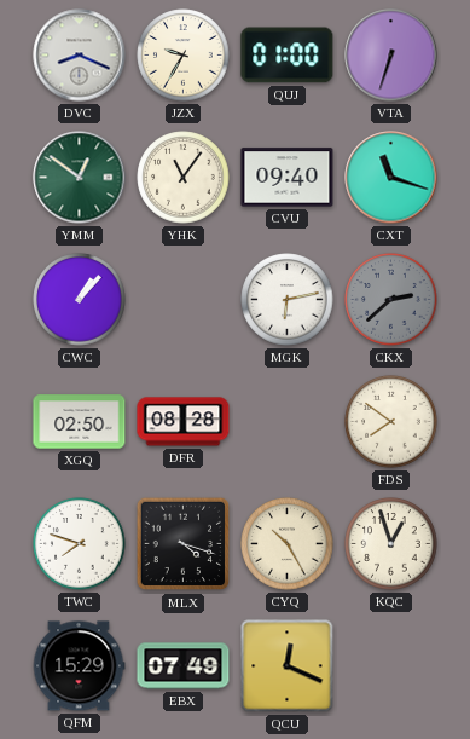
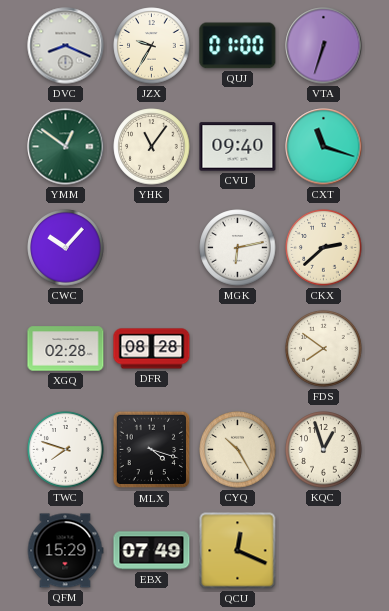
CWC: 1:07 -> 10:07
CKX dial: grey -> cream
XGQ: 02:50 -> 02:28
